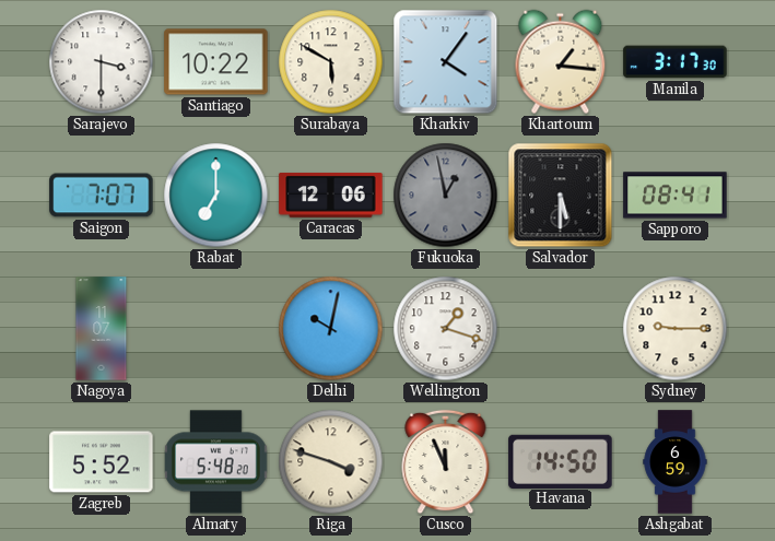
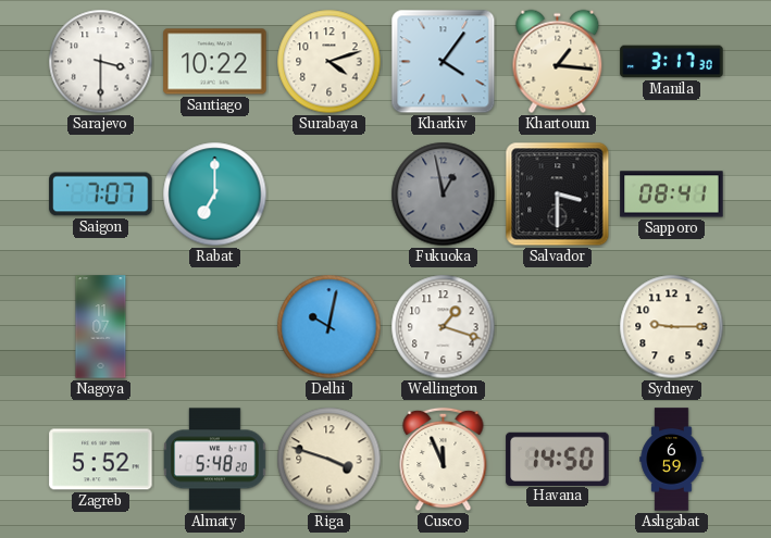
Surabaya: 5:50 -> 4:12
Caracas: 12:06 -> none
Salvador: 5:30 -> 3:30
